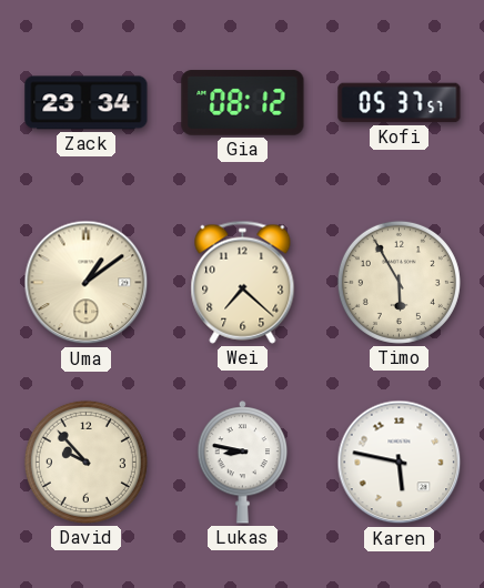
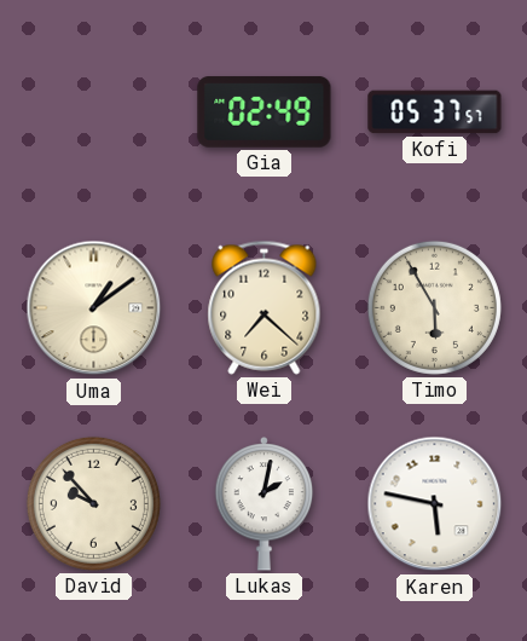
Zack: 23:34 -> none
Gia: 08:12 -> 02:49
Lukas: 8:47 -> 2:02
